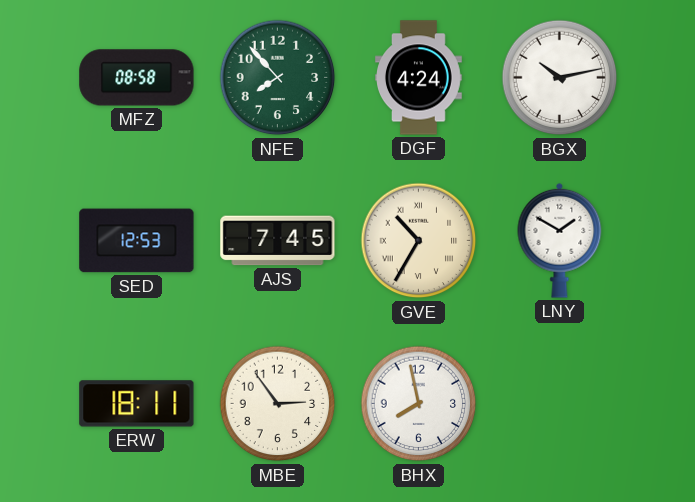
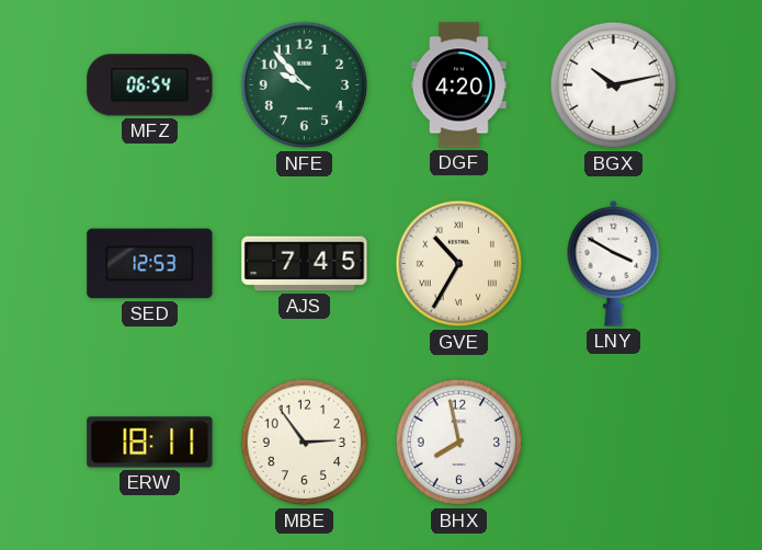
MFZ: 08:58 -> 06:54
NFE: 7:53 -> 9:53
DGF: 4:24 -> 4:20
LNY: 1:50 -> 3:50
